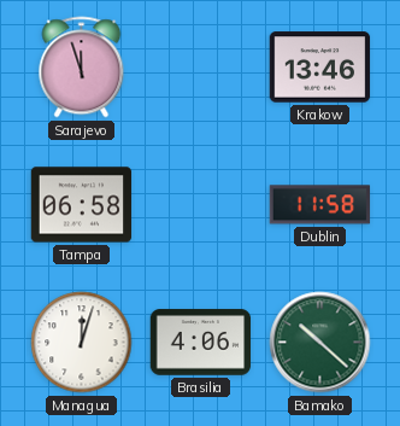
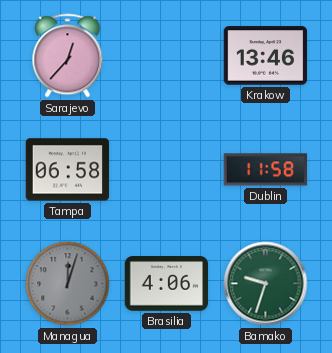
Sarajevo: 11:57 -> 12:37
Managua dial: white -> grey
Bamako: 10:22 -> 9:33
